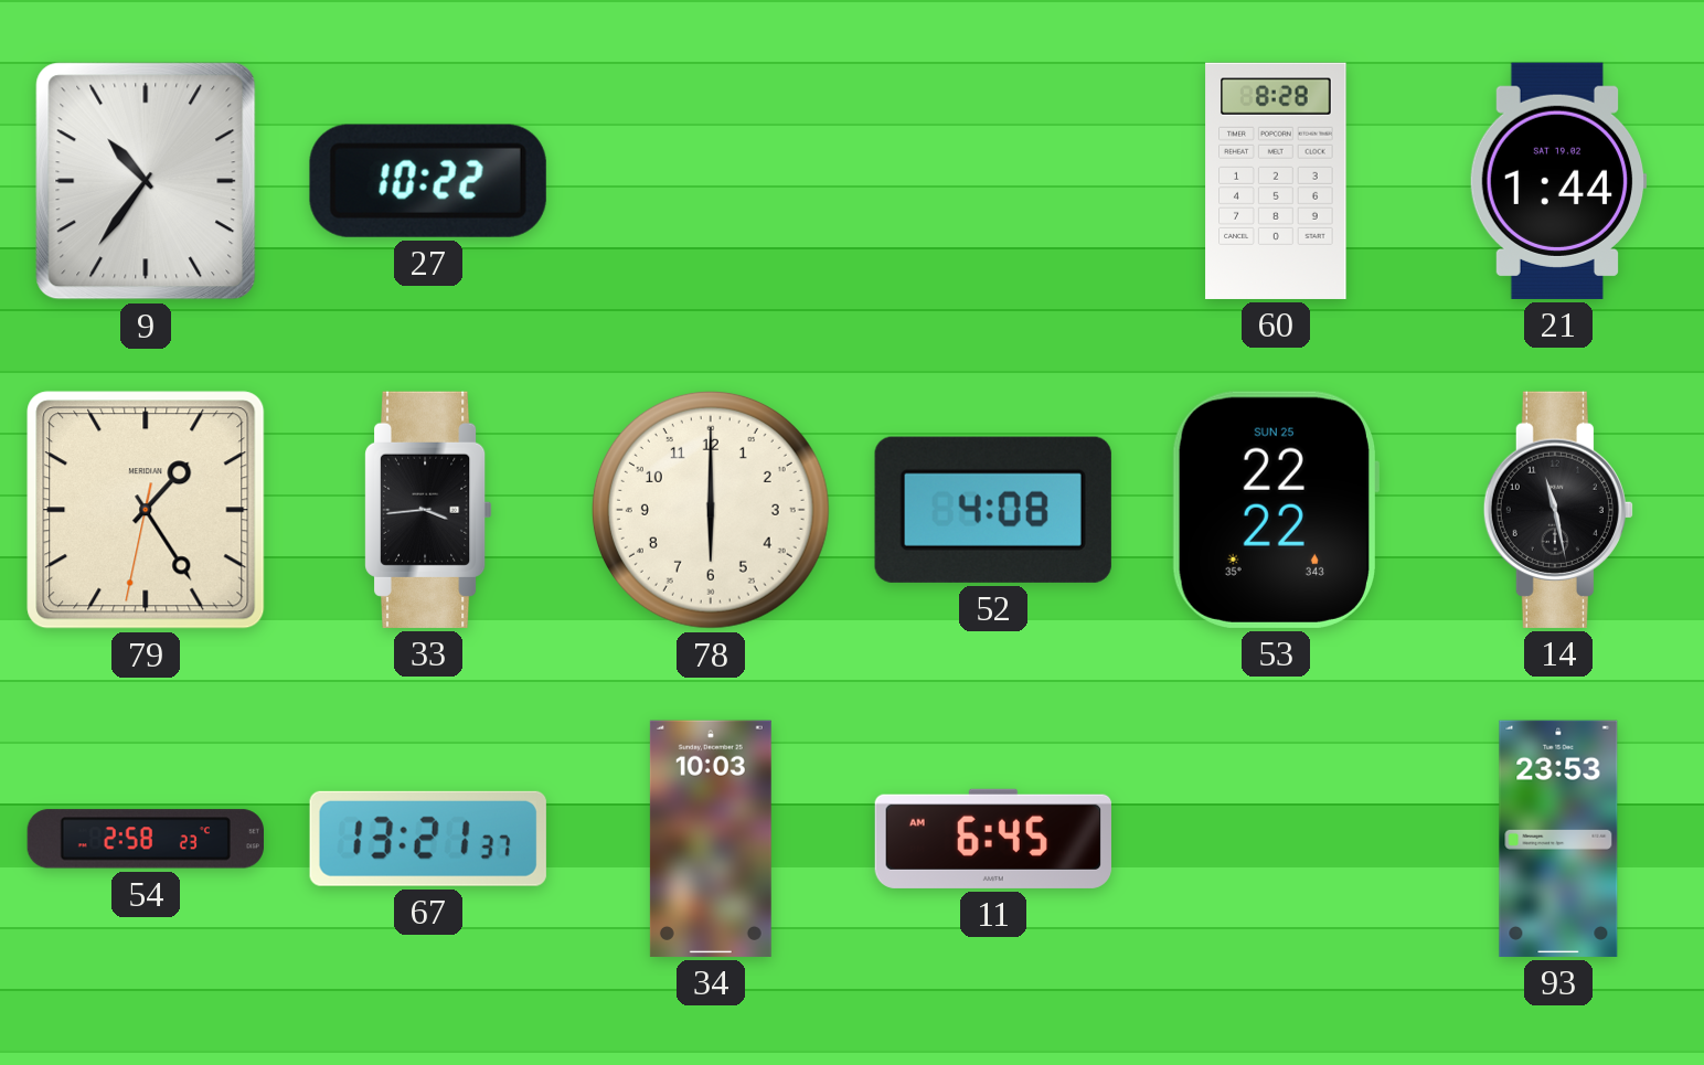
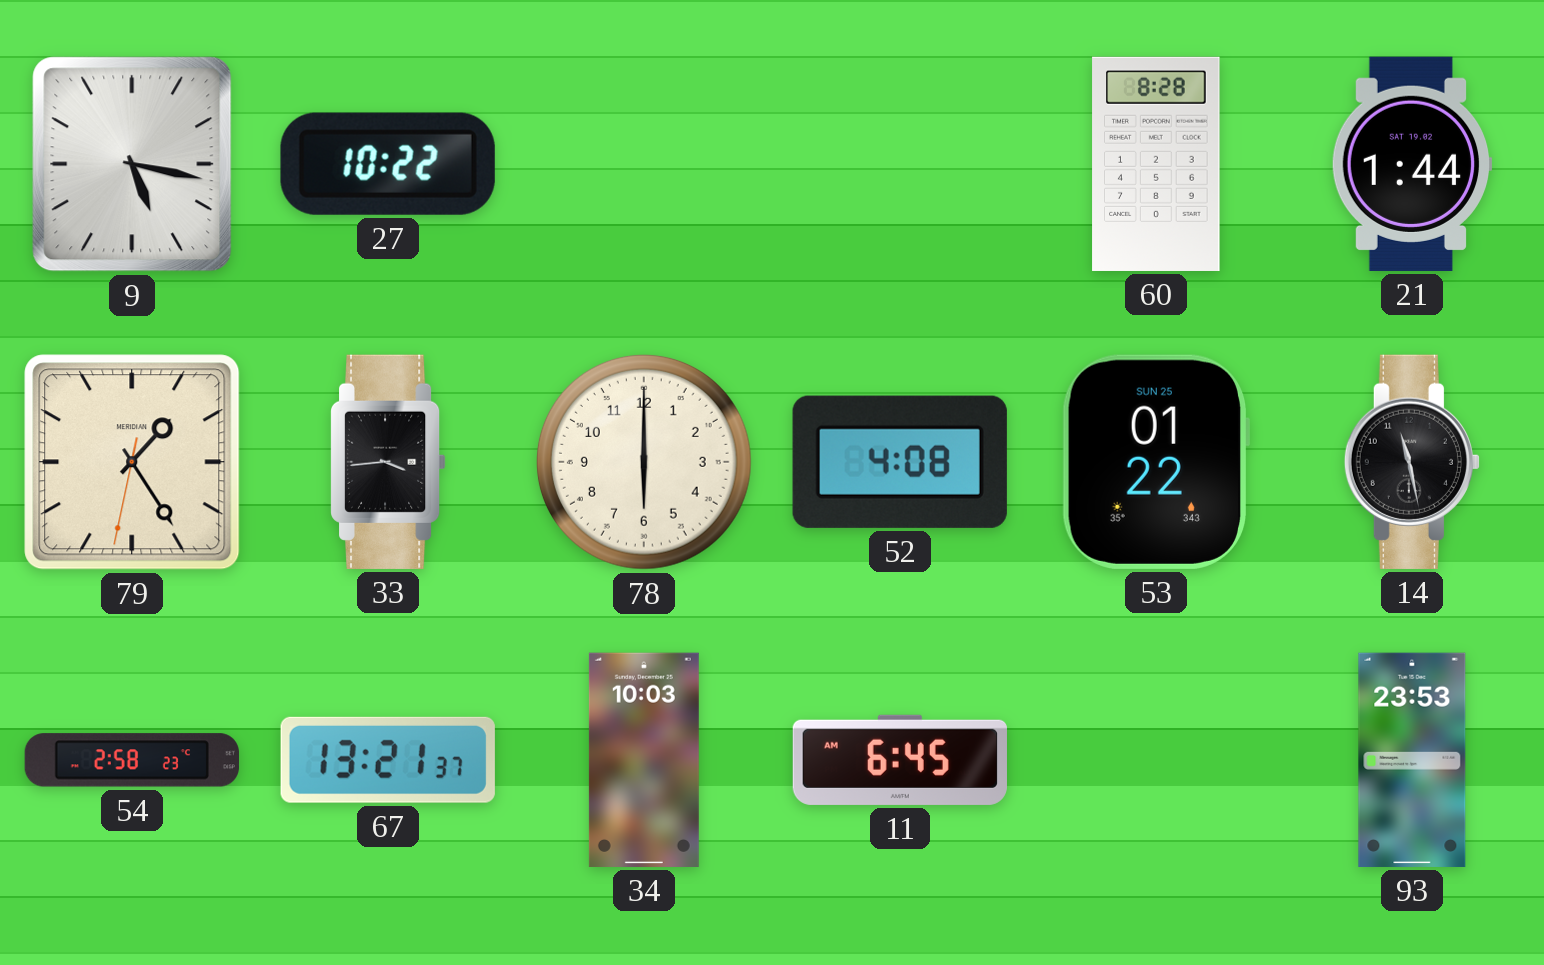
9: 10:36 -> 5:17
53: 22:22 -> 01:22
